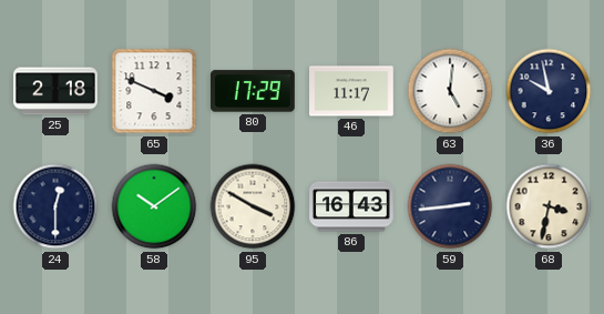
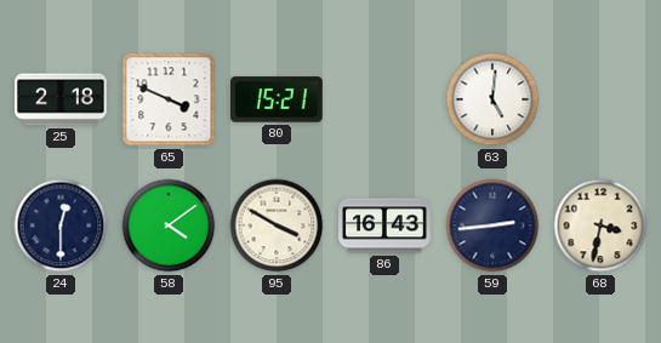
80: 17:29 -> 15:21
46: 11:17 -> none
36: 9:58 -> none
58: 10:09 -> 4:09
